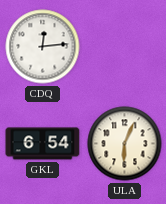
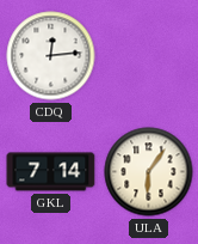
GKL: 6:54 -> 7:14
ULA: 6:04 -> 6:06
